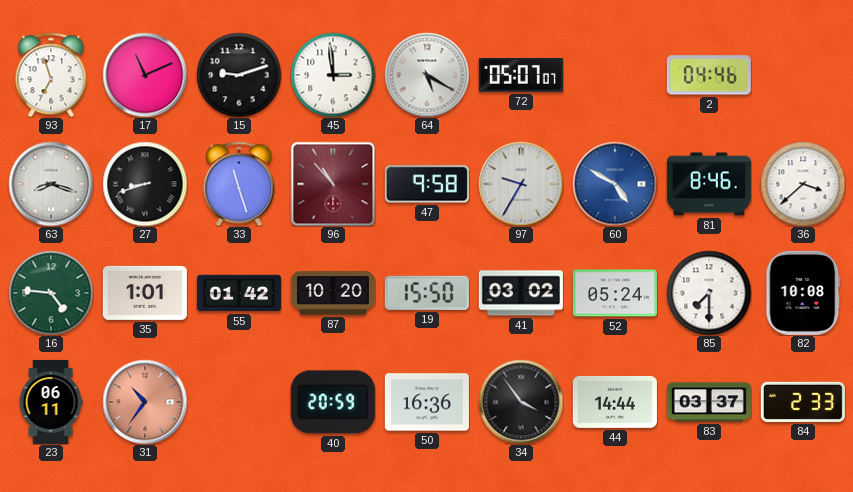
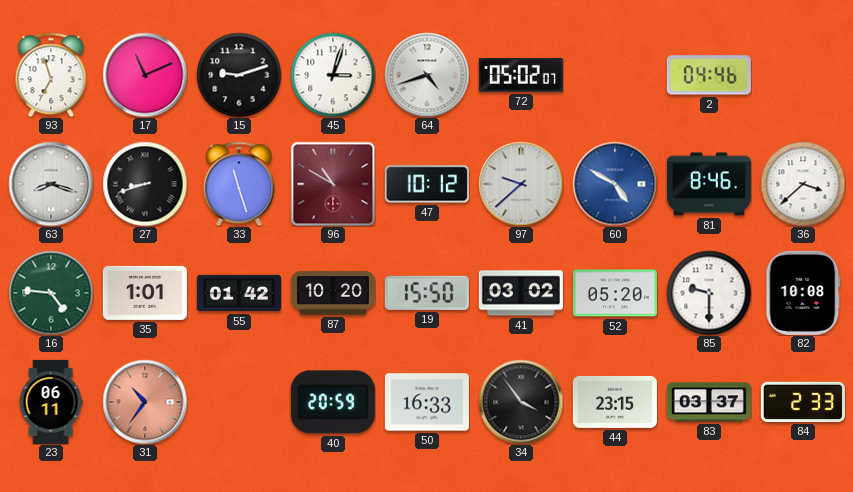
45: 2:59 -> 3:03
64: 5:20 -> 4:42
72: 05:07 -> 05:02
96: 10:53 -> 10:50
47: 9:58 -> 10:12
97: 9:35 -> 9:38
52: 05:24 -> 05:20
85: 7:30 -> 9:30
50: 16:36 -> 16:33
44: 14:44 -> 23:15
